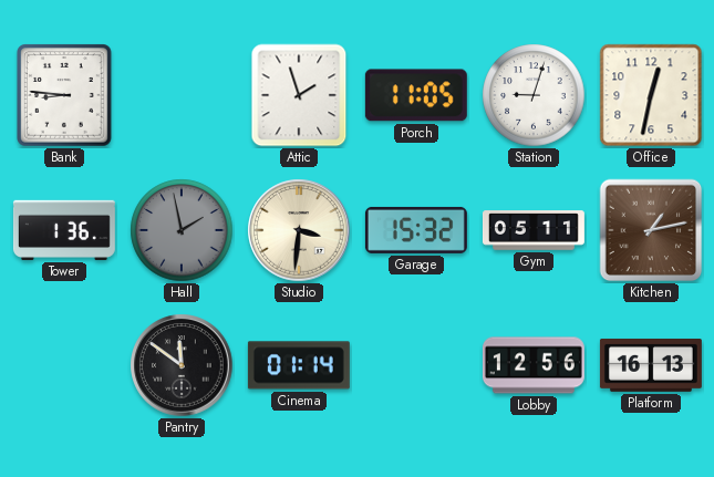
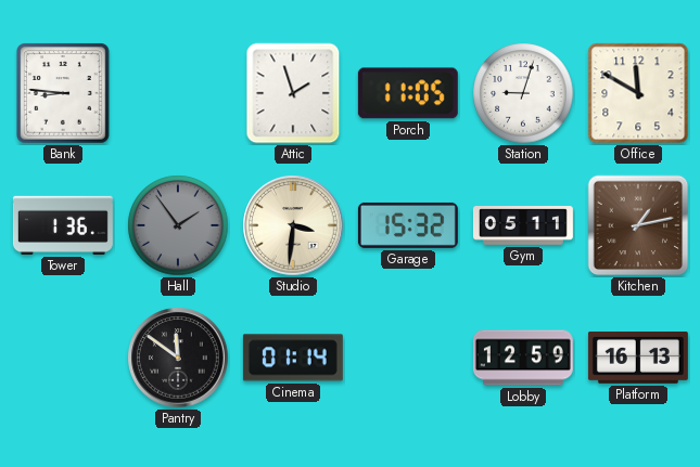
Office: 12:32 -> 11:50
Hall: 1:58 -> 1:54
Lobby: 12:56 -> 12:59
